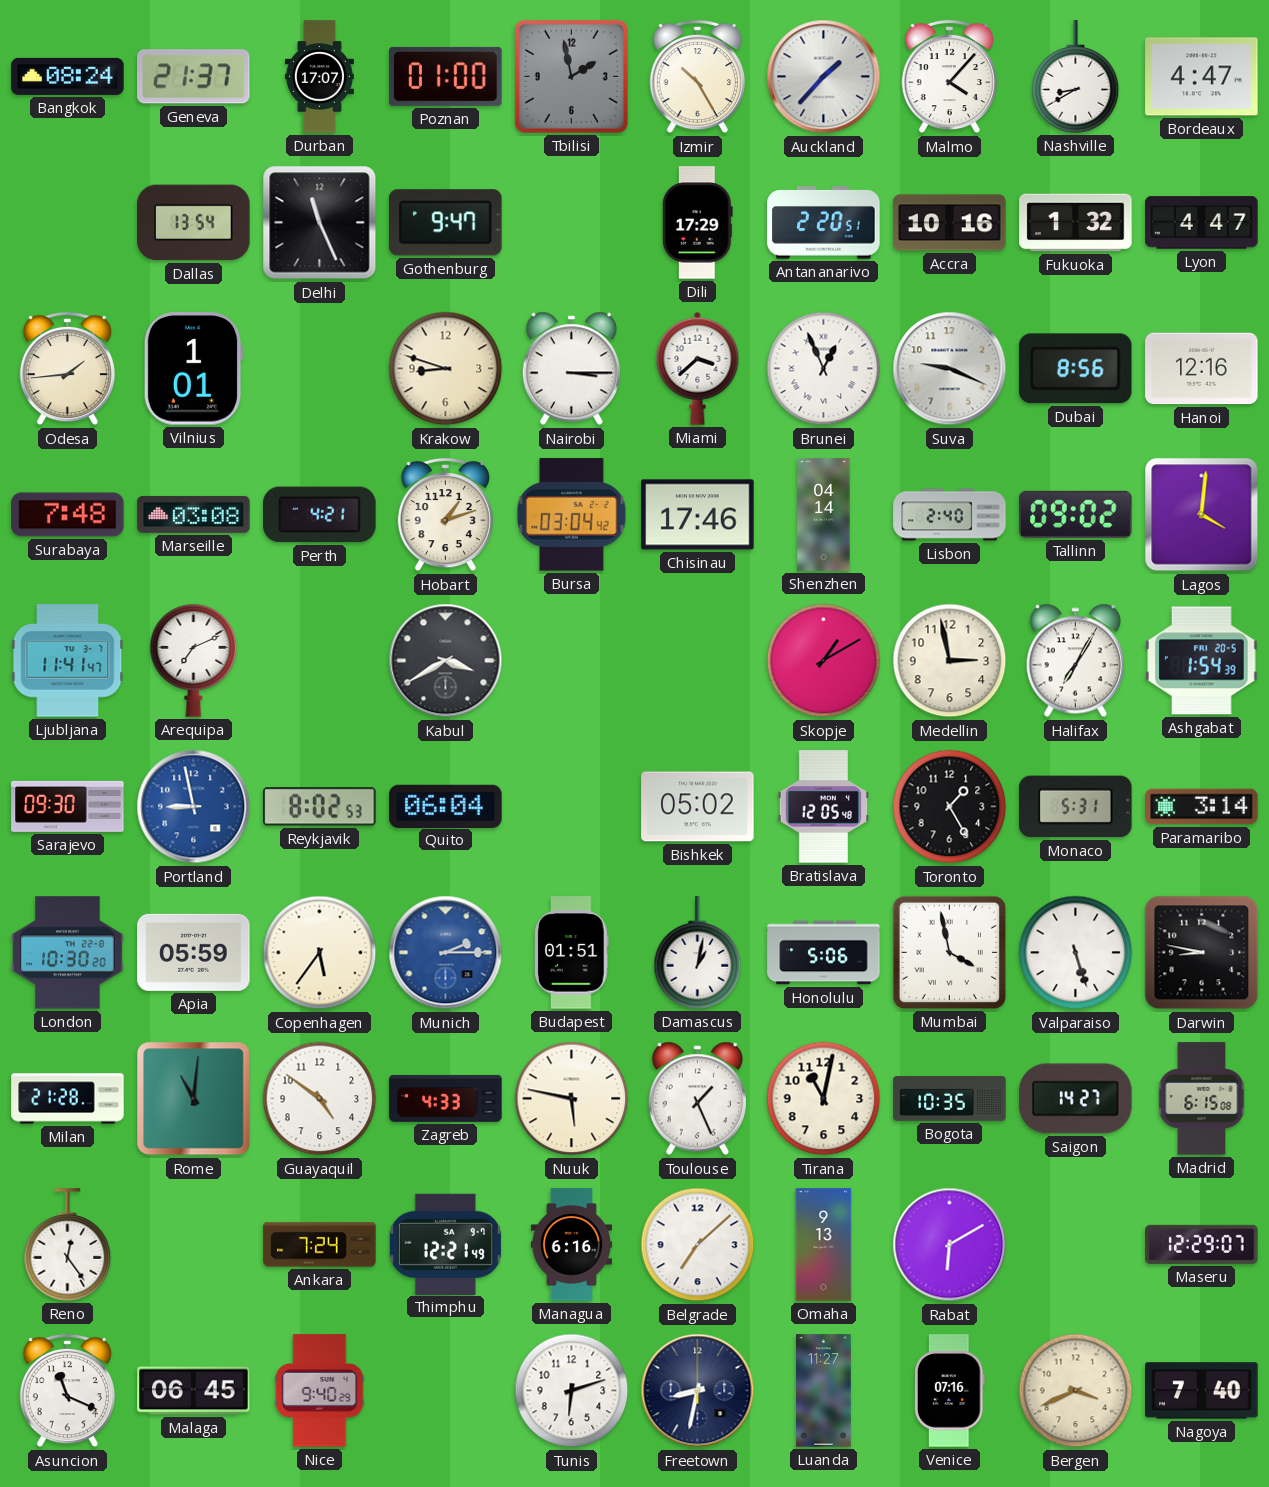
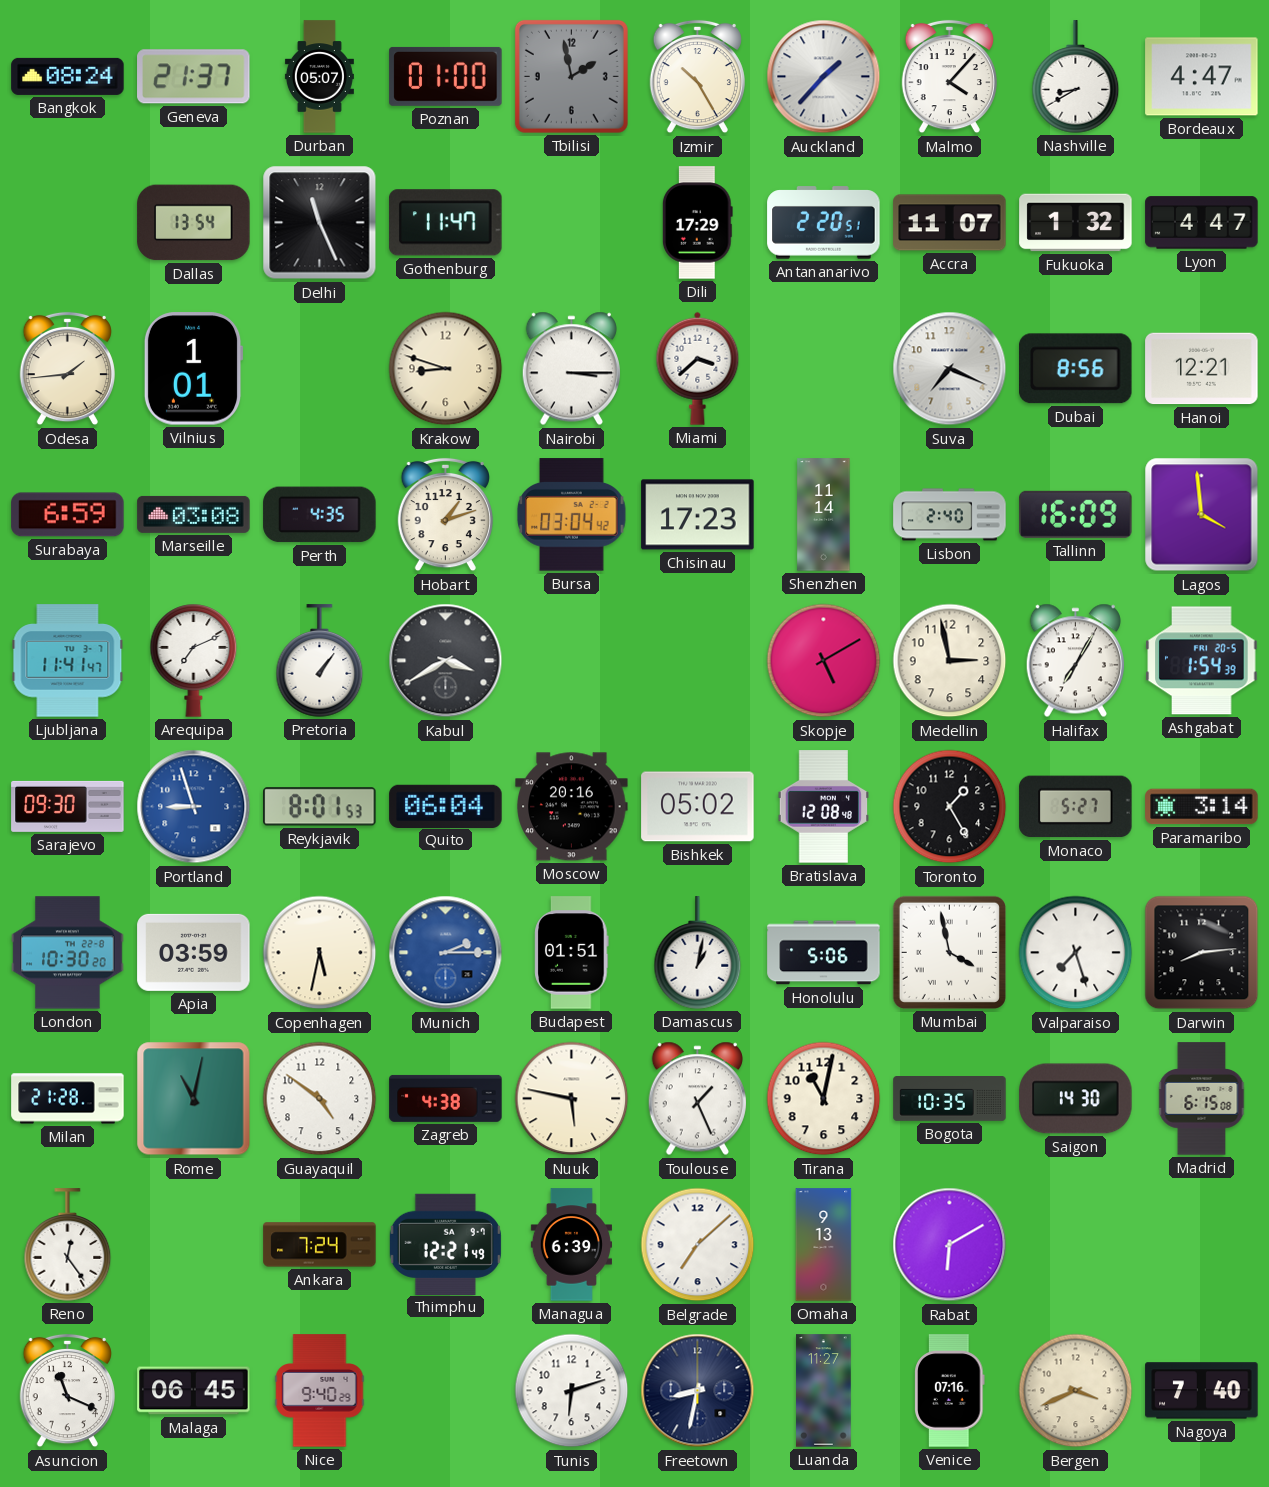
Durban: 17:07 -> 05:07
Gothenburg: 9:47 -> 11:47
Accra: 10:16 -> 11:07
Brunei: 12:56 -> none
Suva: 9:19 -> 7:19
Hanoi: 12:16 -> 12:21
Surabaya: 7:48 -> 6:59
Perth: 4:21 -> 4:35
Chisinau: 17:46 -> 17:23
Shenzhen: 04:14 -> 11:14
Tallinn: 09:02 -> 16:09
Lagos: 4:01 -> 3:59
Pretoria: none -> 1:06
Skopje: 1:10 -> 5:10
Portland: 8:58 -> 8:57
Reykjavik: 8:02 -> 8:01
Moscow: none -> 20:16
Bratislava: 12:05 -> 12:08
Monaco: 5:31 -> 5:27
Apia: 05:59 -> 03:59
Copenhagen: 5:36 -> 5:32
Valparaiso: 5:27 -> 7:27
Darwin: 8:47 -> 8:14
Rome: 11:01 -> 11:02
Zagreb: 4:33 -> 4:38
Saigon: 14:27 -> 14:30
Managua: 6:16 -> 6:39
Maseru: 12:29 -> none
